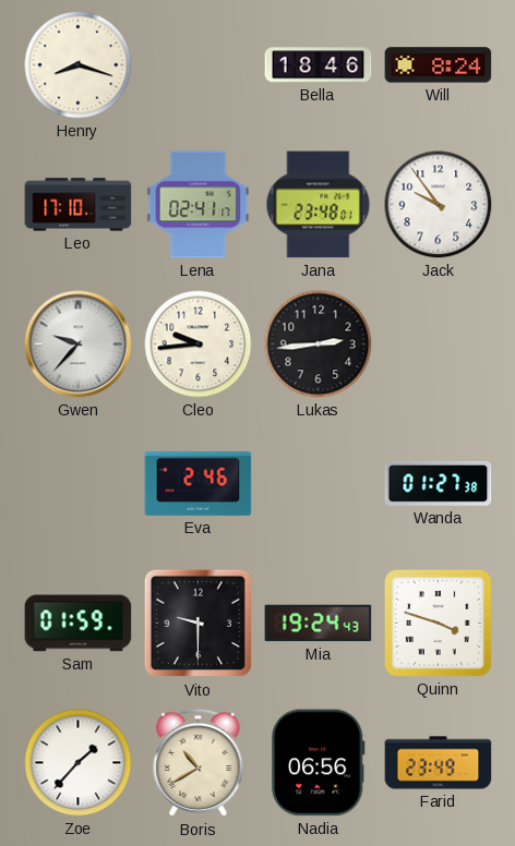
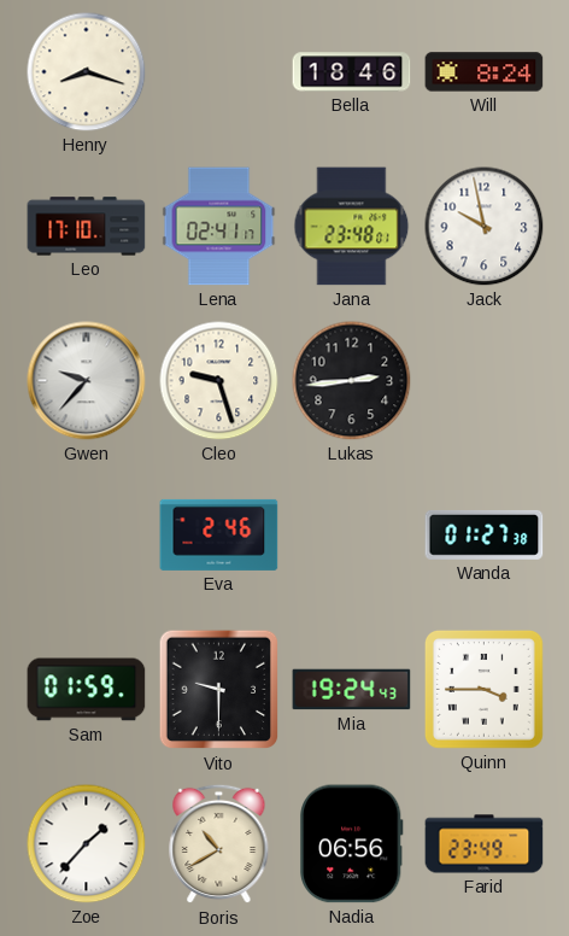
Jack: 9:54 -> 9:58
Cleo: 9:44 -> 9:27
Quinn: 3:48 -> 3:45
